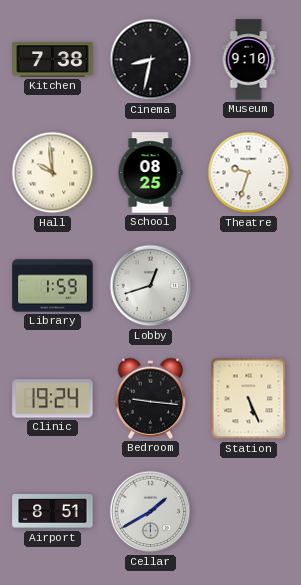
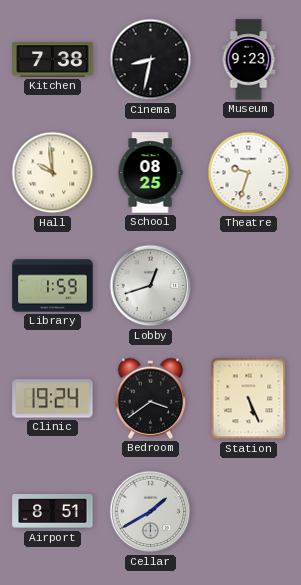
Museum: 9:10 -> 9:23
Bedroom: 9:16 -> 3:39
